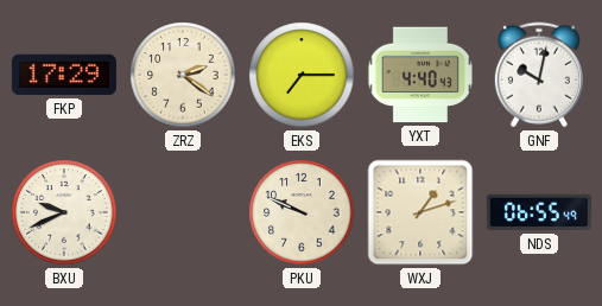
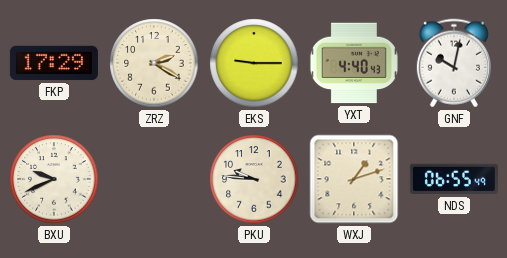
ZRZ: 2:21 -> 2:20
EKS: 7:15 -> 9:15
PKU: 9:49 -> 9:46
